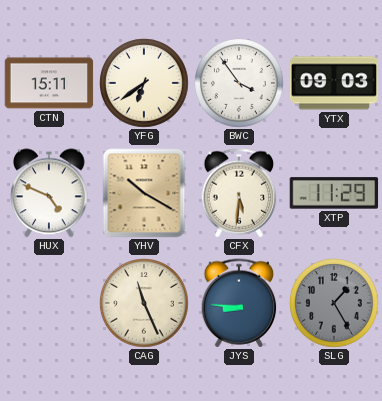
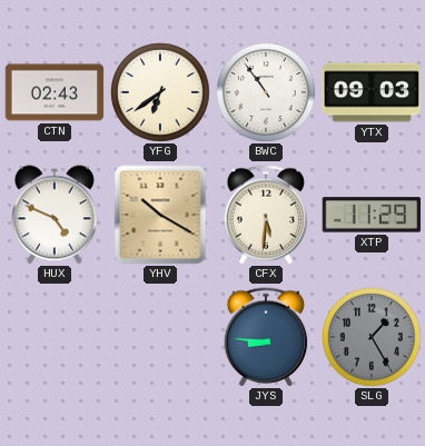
CTN: 15:11 -> 02:43
BWC: 3:54 -> 10:54
CAG: 11:26 -> none
